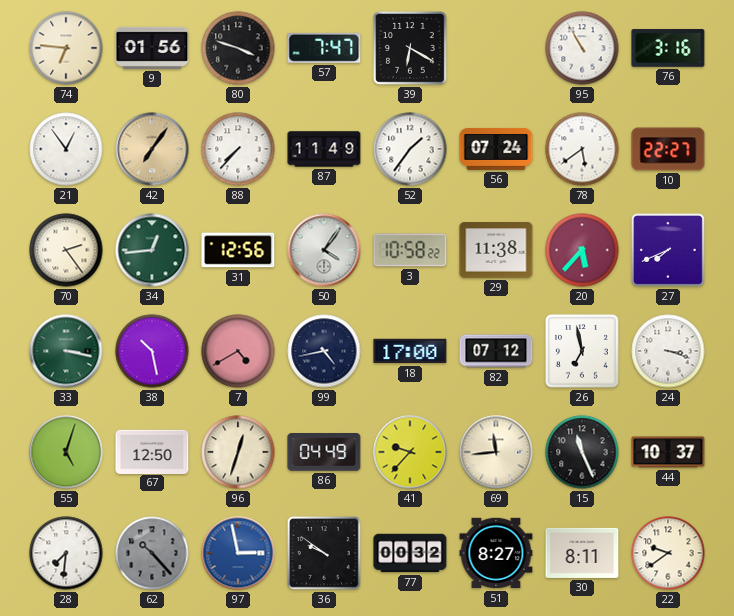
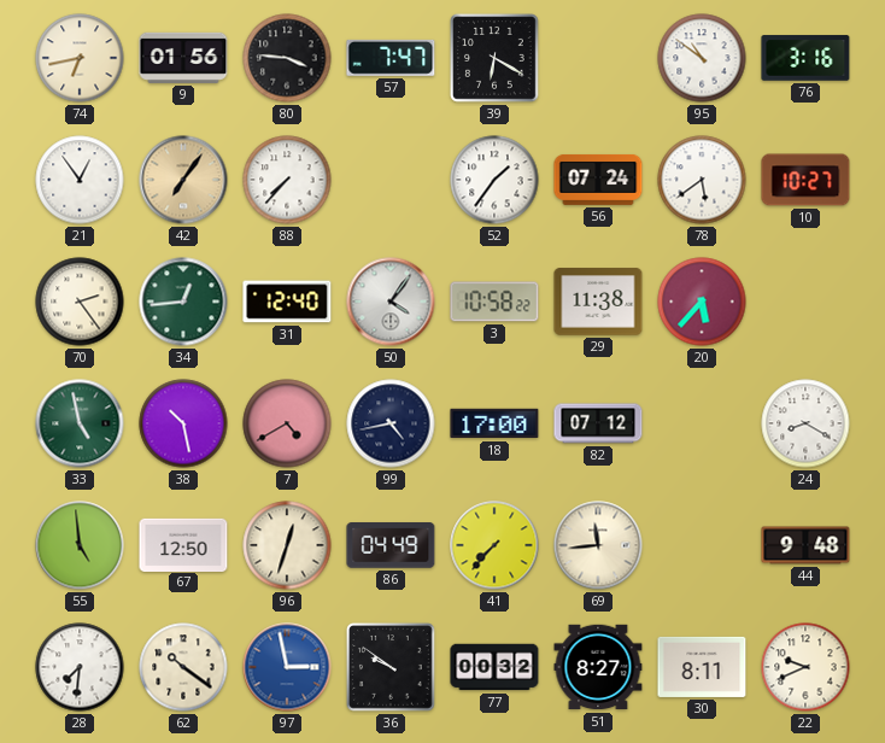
74: 6:46 -> 6:43
80: 3:48 -> 3:46
95: 10:55 -> 10:51
87: 11:49 -> none
10: 22:27 -> 10:27
31: 12:56 -> 12:40
27: 7:41 -> none
33: 3:17 -> 4:58
26: 6:58 -> none
24: 3:18 -> 8:20
55: 5:03 -> 4:59
41: 9:37 -> 7:37
15: 11:26 -> none
44: 10:37 -> 9:48
62: 10:23 -> 10:21
62 dial: grey -> cream
22: 9:39 -> 9:41
